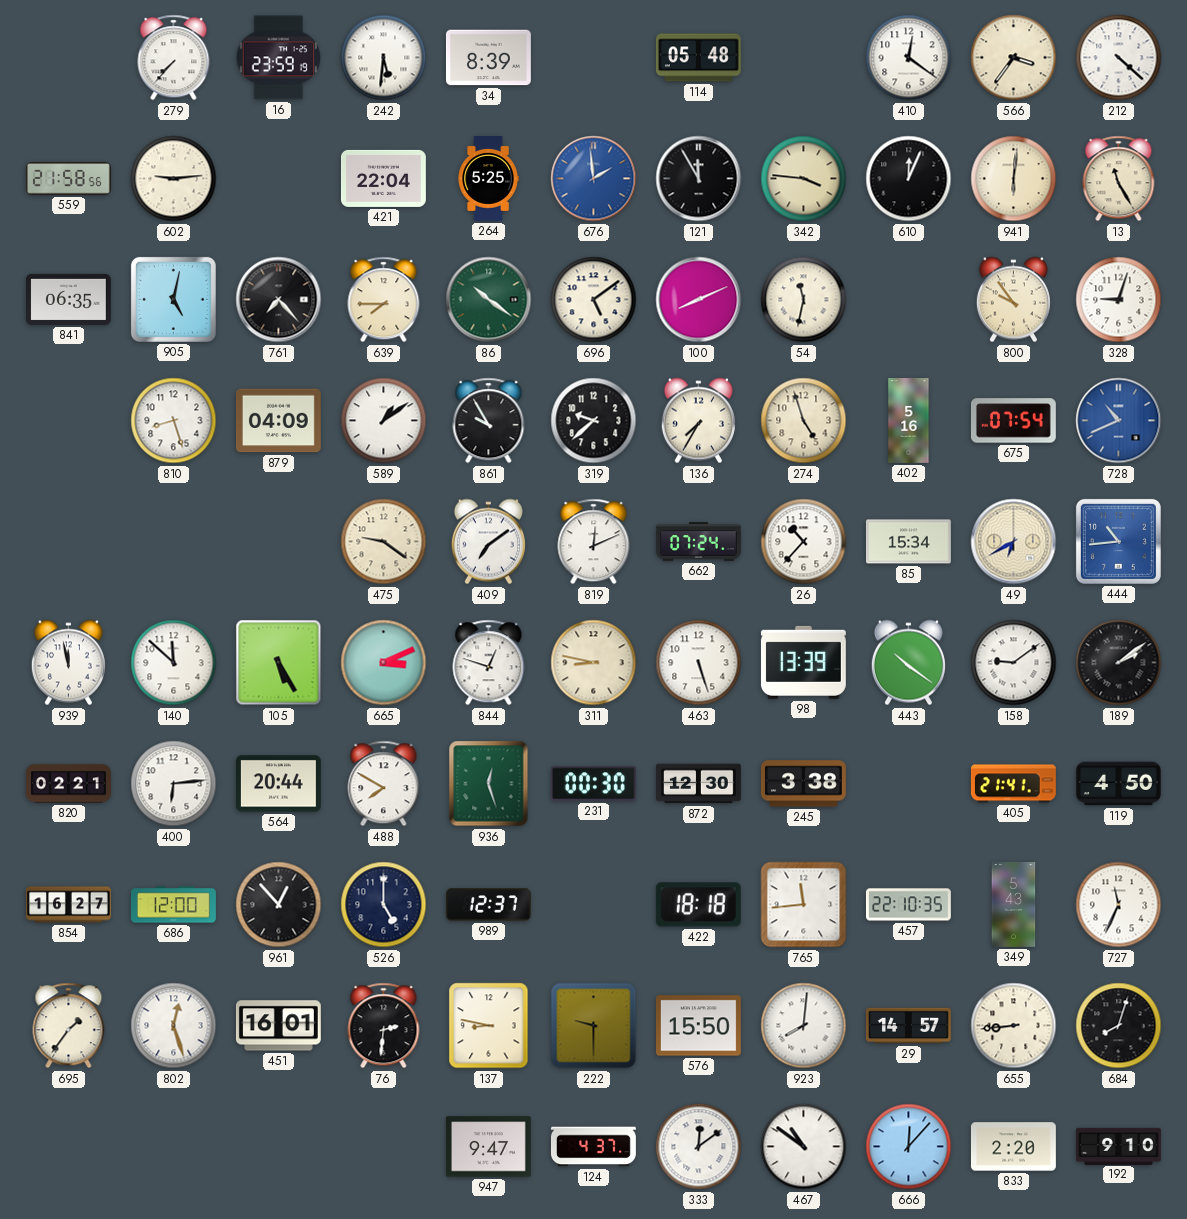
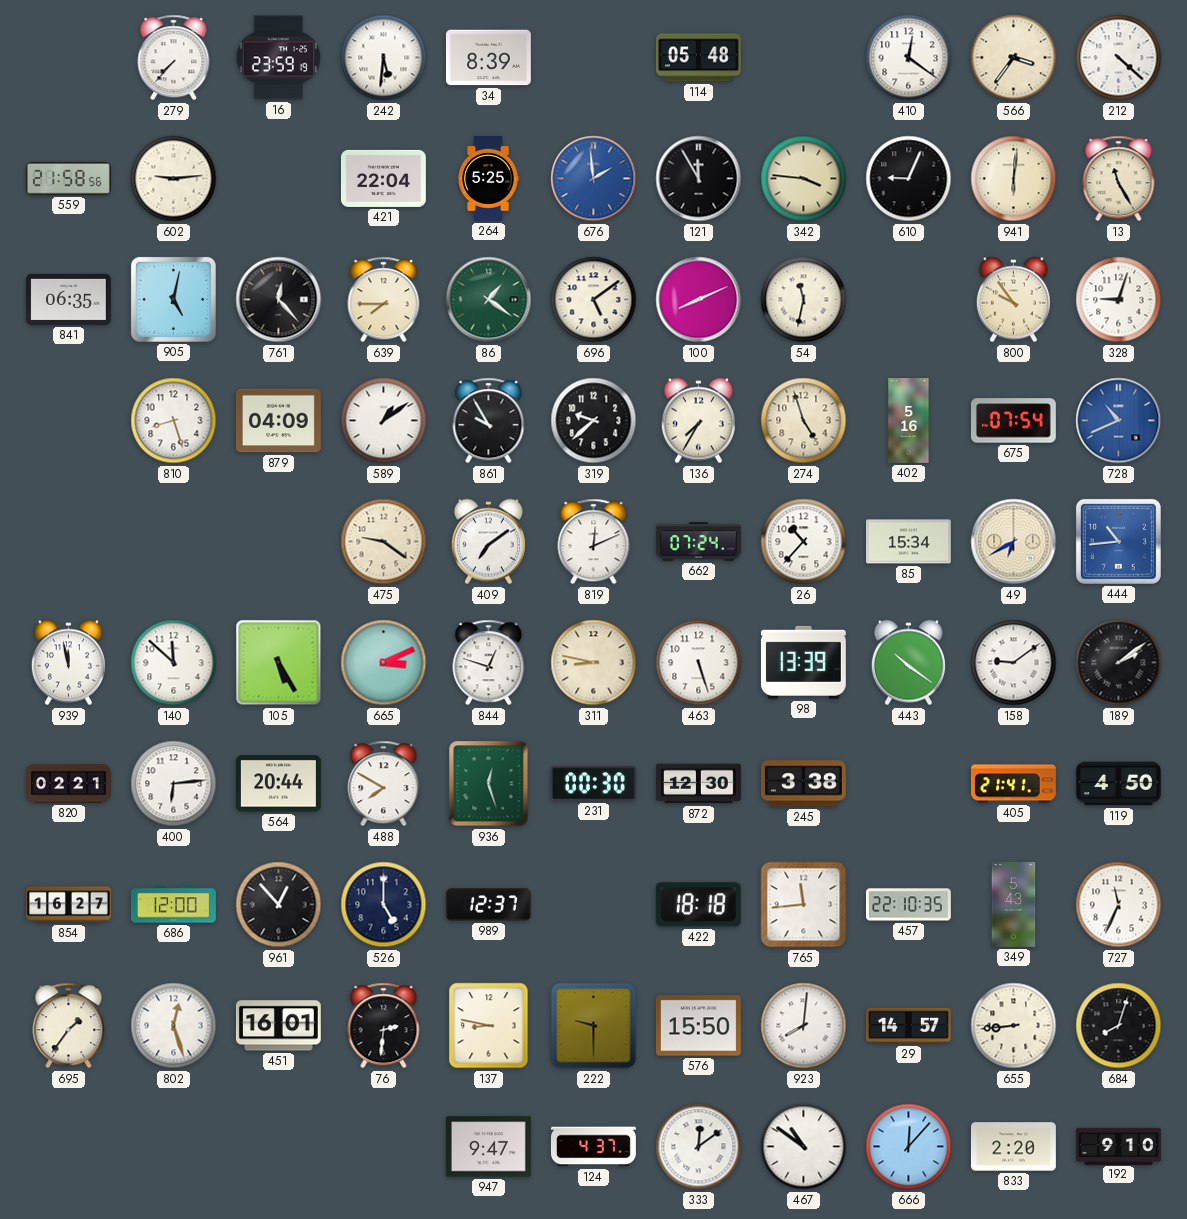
610: 12:04 -> 9:04
761: 7:23 -> 12:23
86: 10:21 -> 1:21
